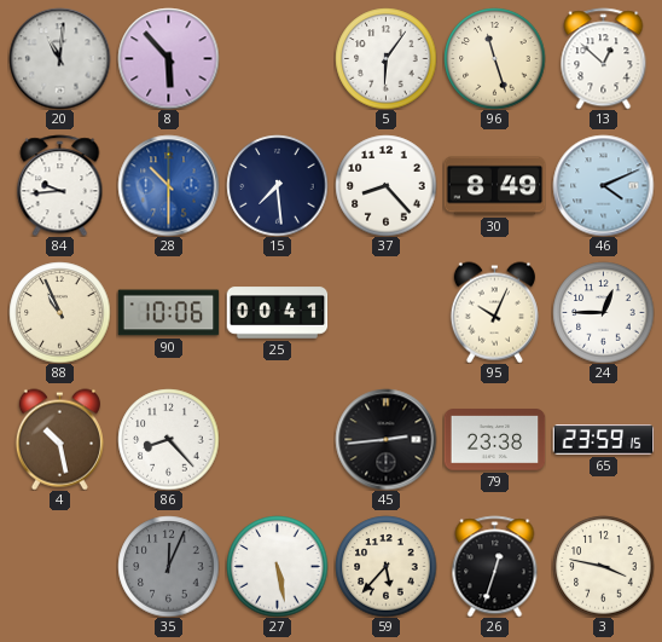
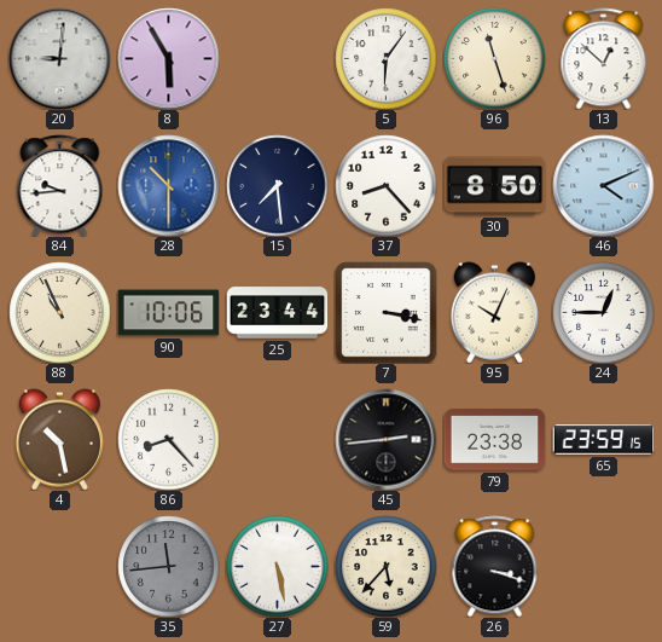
20: 11:01 -> 9:01
8: 5:53 -> 5:55
30: 8:49 -> 8:50
25: 00:41 -> 23:44
7: none -> 3:17
35: 12:04 -> 11:44
26: 12:33 -> 3:18
3: 3:47 -> none
